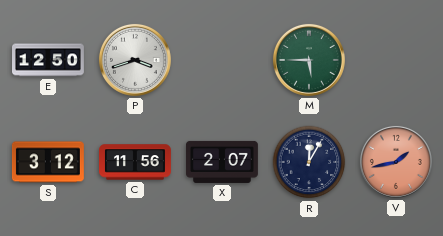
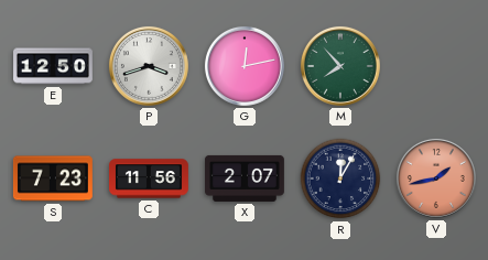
G: none -> 12:13
M: 5:45 -> 7:53
S: 3:12 -> 7:23
